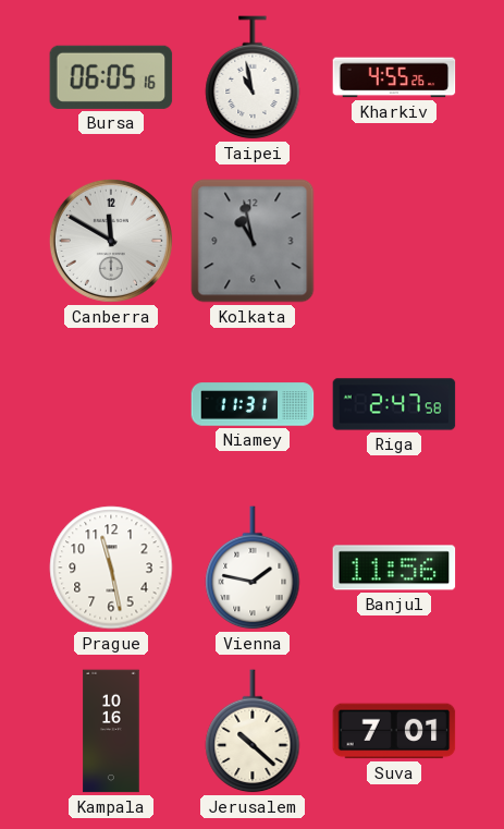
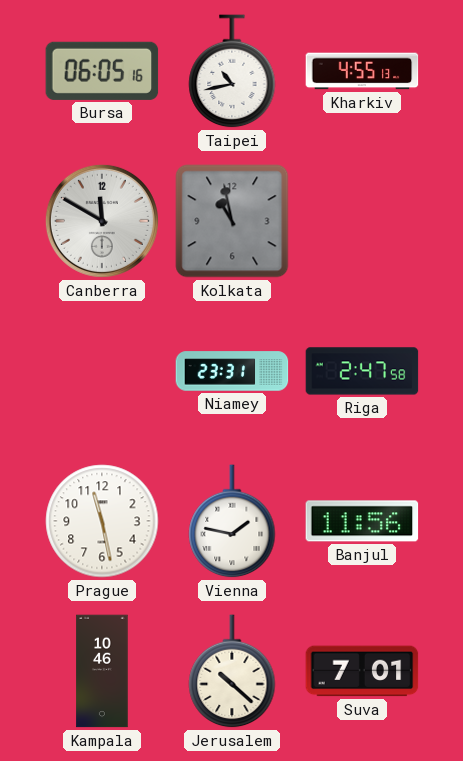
Taipei: 10:58 -> 10:43
Kharkiv: 4:55:26 -> 4:55:13
Niamey: 11:31 -> 23:31
Kampala: 10:16 -> 10:46
